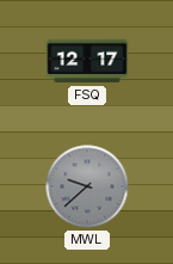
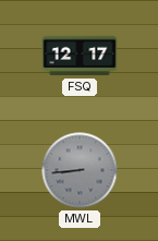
MWL: 9:38 -> 8:44
